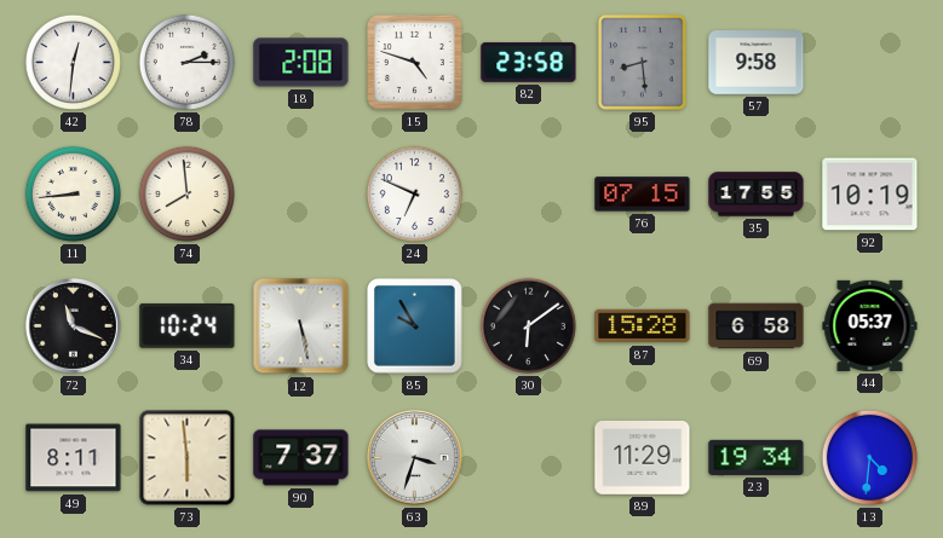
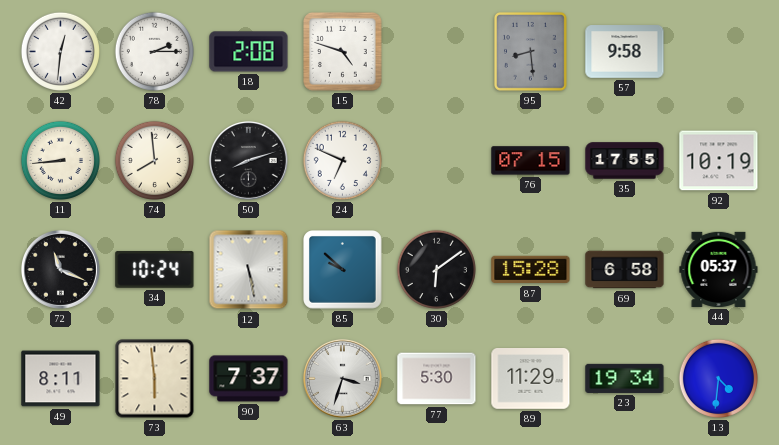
82: 23:58 -> none
50: none -> 8:12
85: 9:55 -> 9:52
77: none -> 5:30
